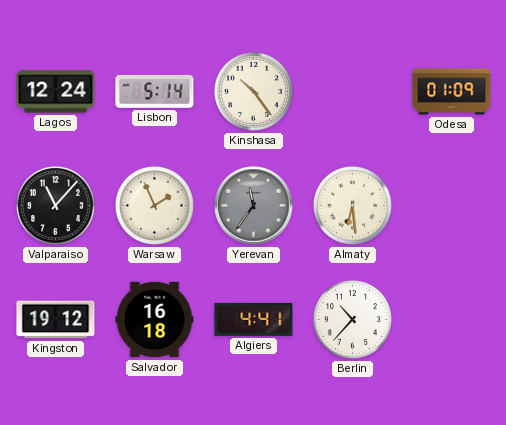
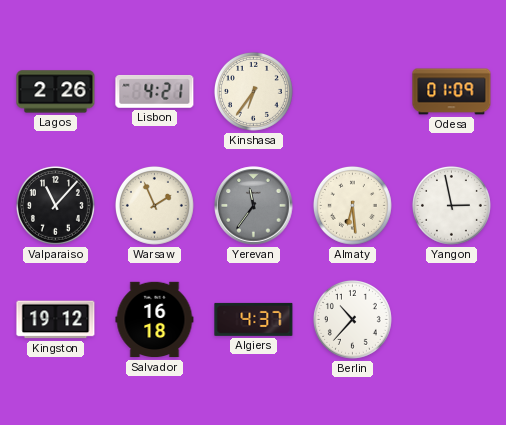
Lagos: 12:24 -> 2:26
Lisbon: 5:14 -> 4:21
Kinshasa: 10:24 -> 6:36
Yangon: none -> 2:58
Algiers: 4:41 -> 4:37
